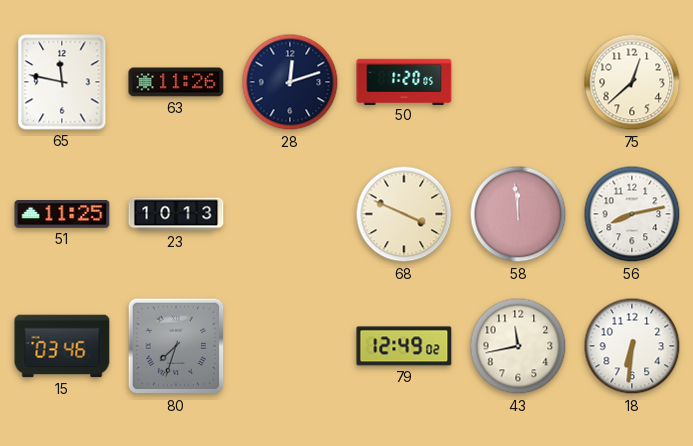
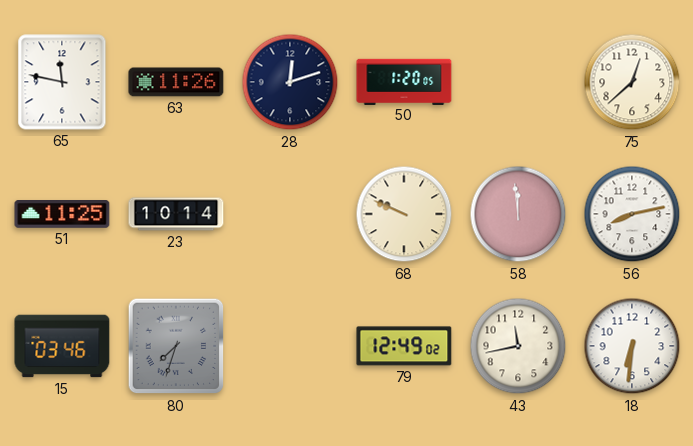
23: 10:13 -> 10:14
68: 3:49 -> 9:49
